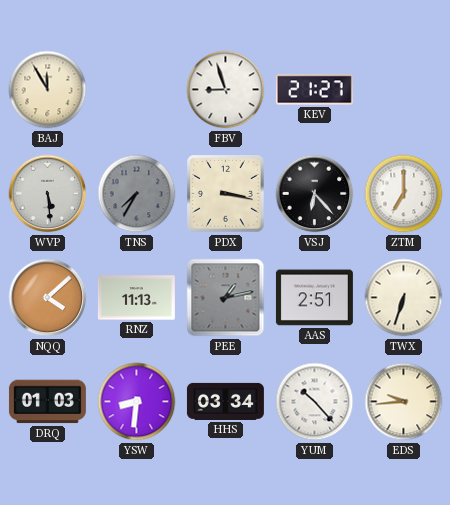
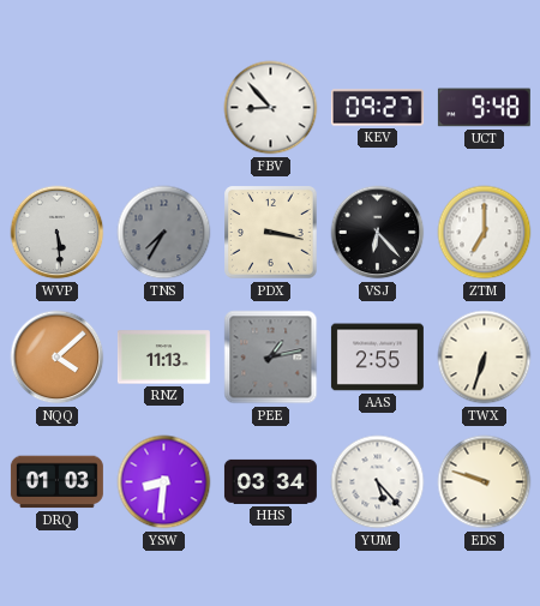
BAJ: 11:55 -> none
FBV: 8:57 -> 8:53
KEV: 21:27 -> 09:27
UCT: none -> 9:48
AAS: 2:51 -> 2:55
YUM: 10:23 -> 5:23
EDS: 9:44 -> 9:48
